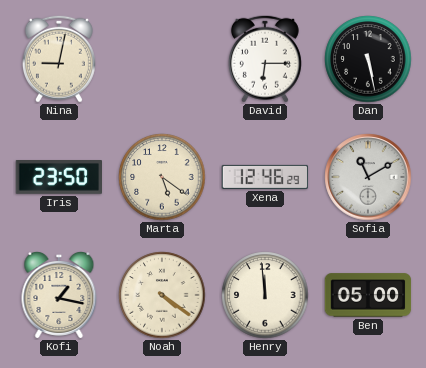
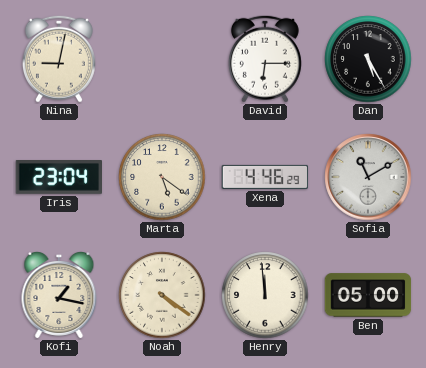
Dan: 5:28 -> 5:25
Iris: 23:50 -> 23:04
Xena: 12:46 -> 4:46
